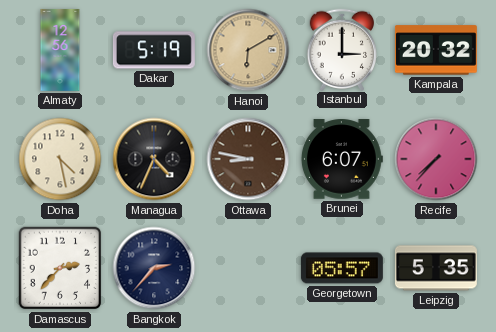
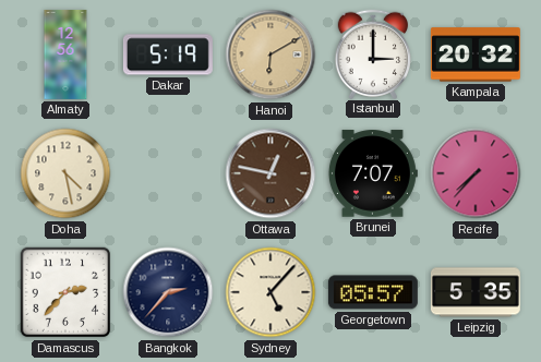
Managua: 4:34 -> none
Ottawa: 8:47 -> 12:47
Brunei: 6:07 -> 7:07
Sydney: none -> 5:07
